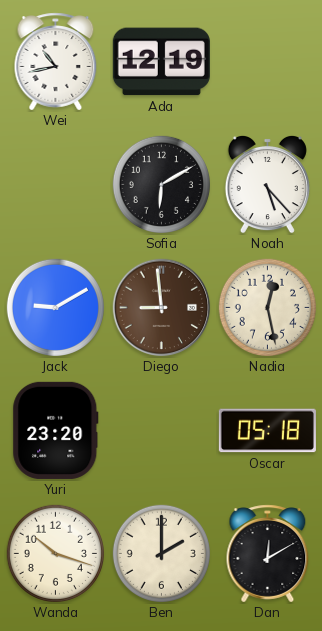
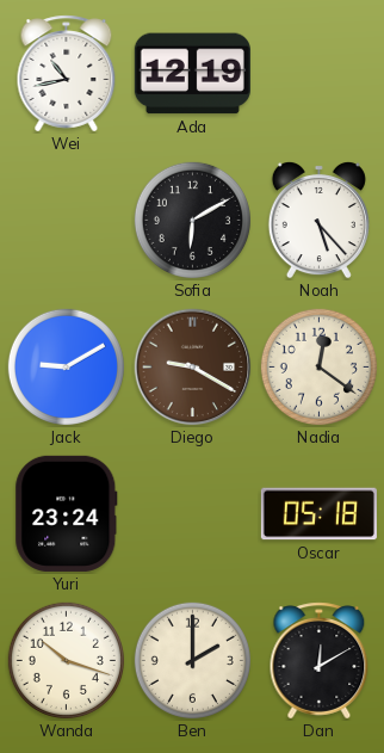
Diego: 8:59 -> 9:20
Nadia: 12:28 -> 12:21
Yuri: 23:20 -> 23:24
